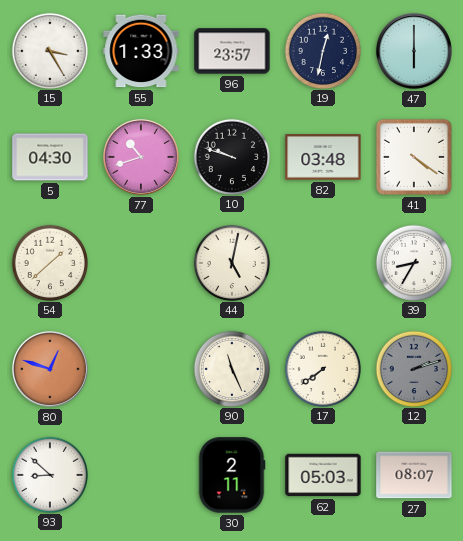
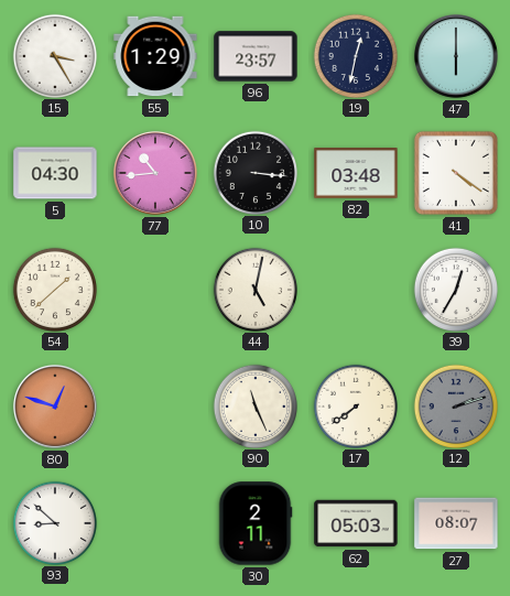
55: 1:33 -> 1:29
77: 10:42 -> 10:44
10: 9:48 -> 3:16
39: 8:35 -> 12:35
